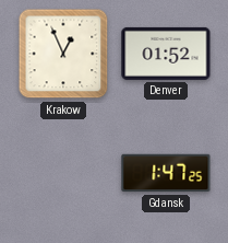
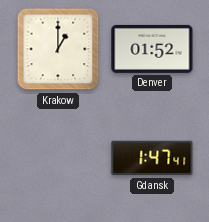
Krakow: 12:56 -> 1:00
Gdansk: 1:47:25 -> 1:47:41
